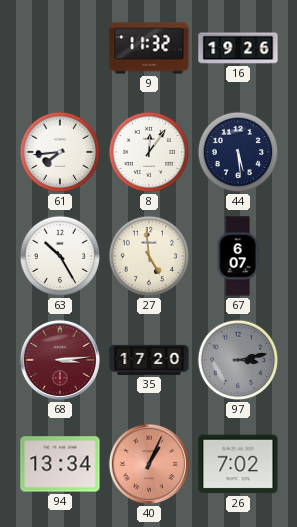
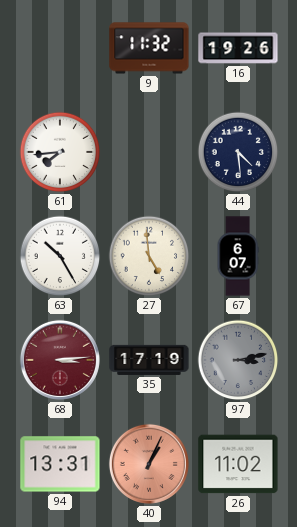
8: 12:06 -> none
44: 5:29 -> 4:29
35: 17:20 -> 17:19
94: 13:34 -> 13:31
26: 7:02 -> 11:02
